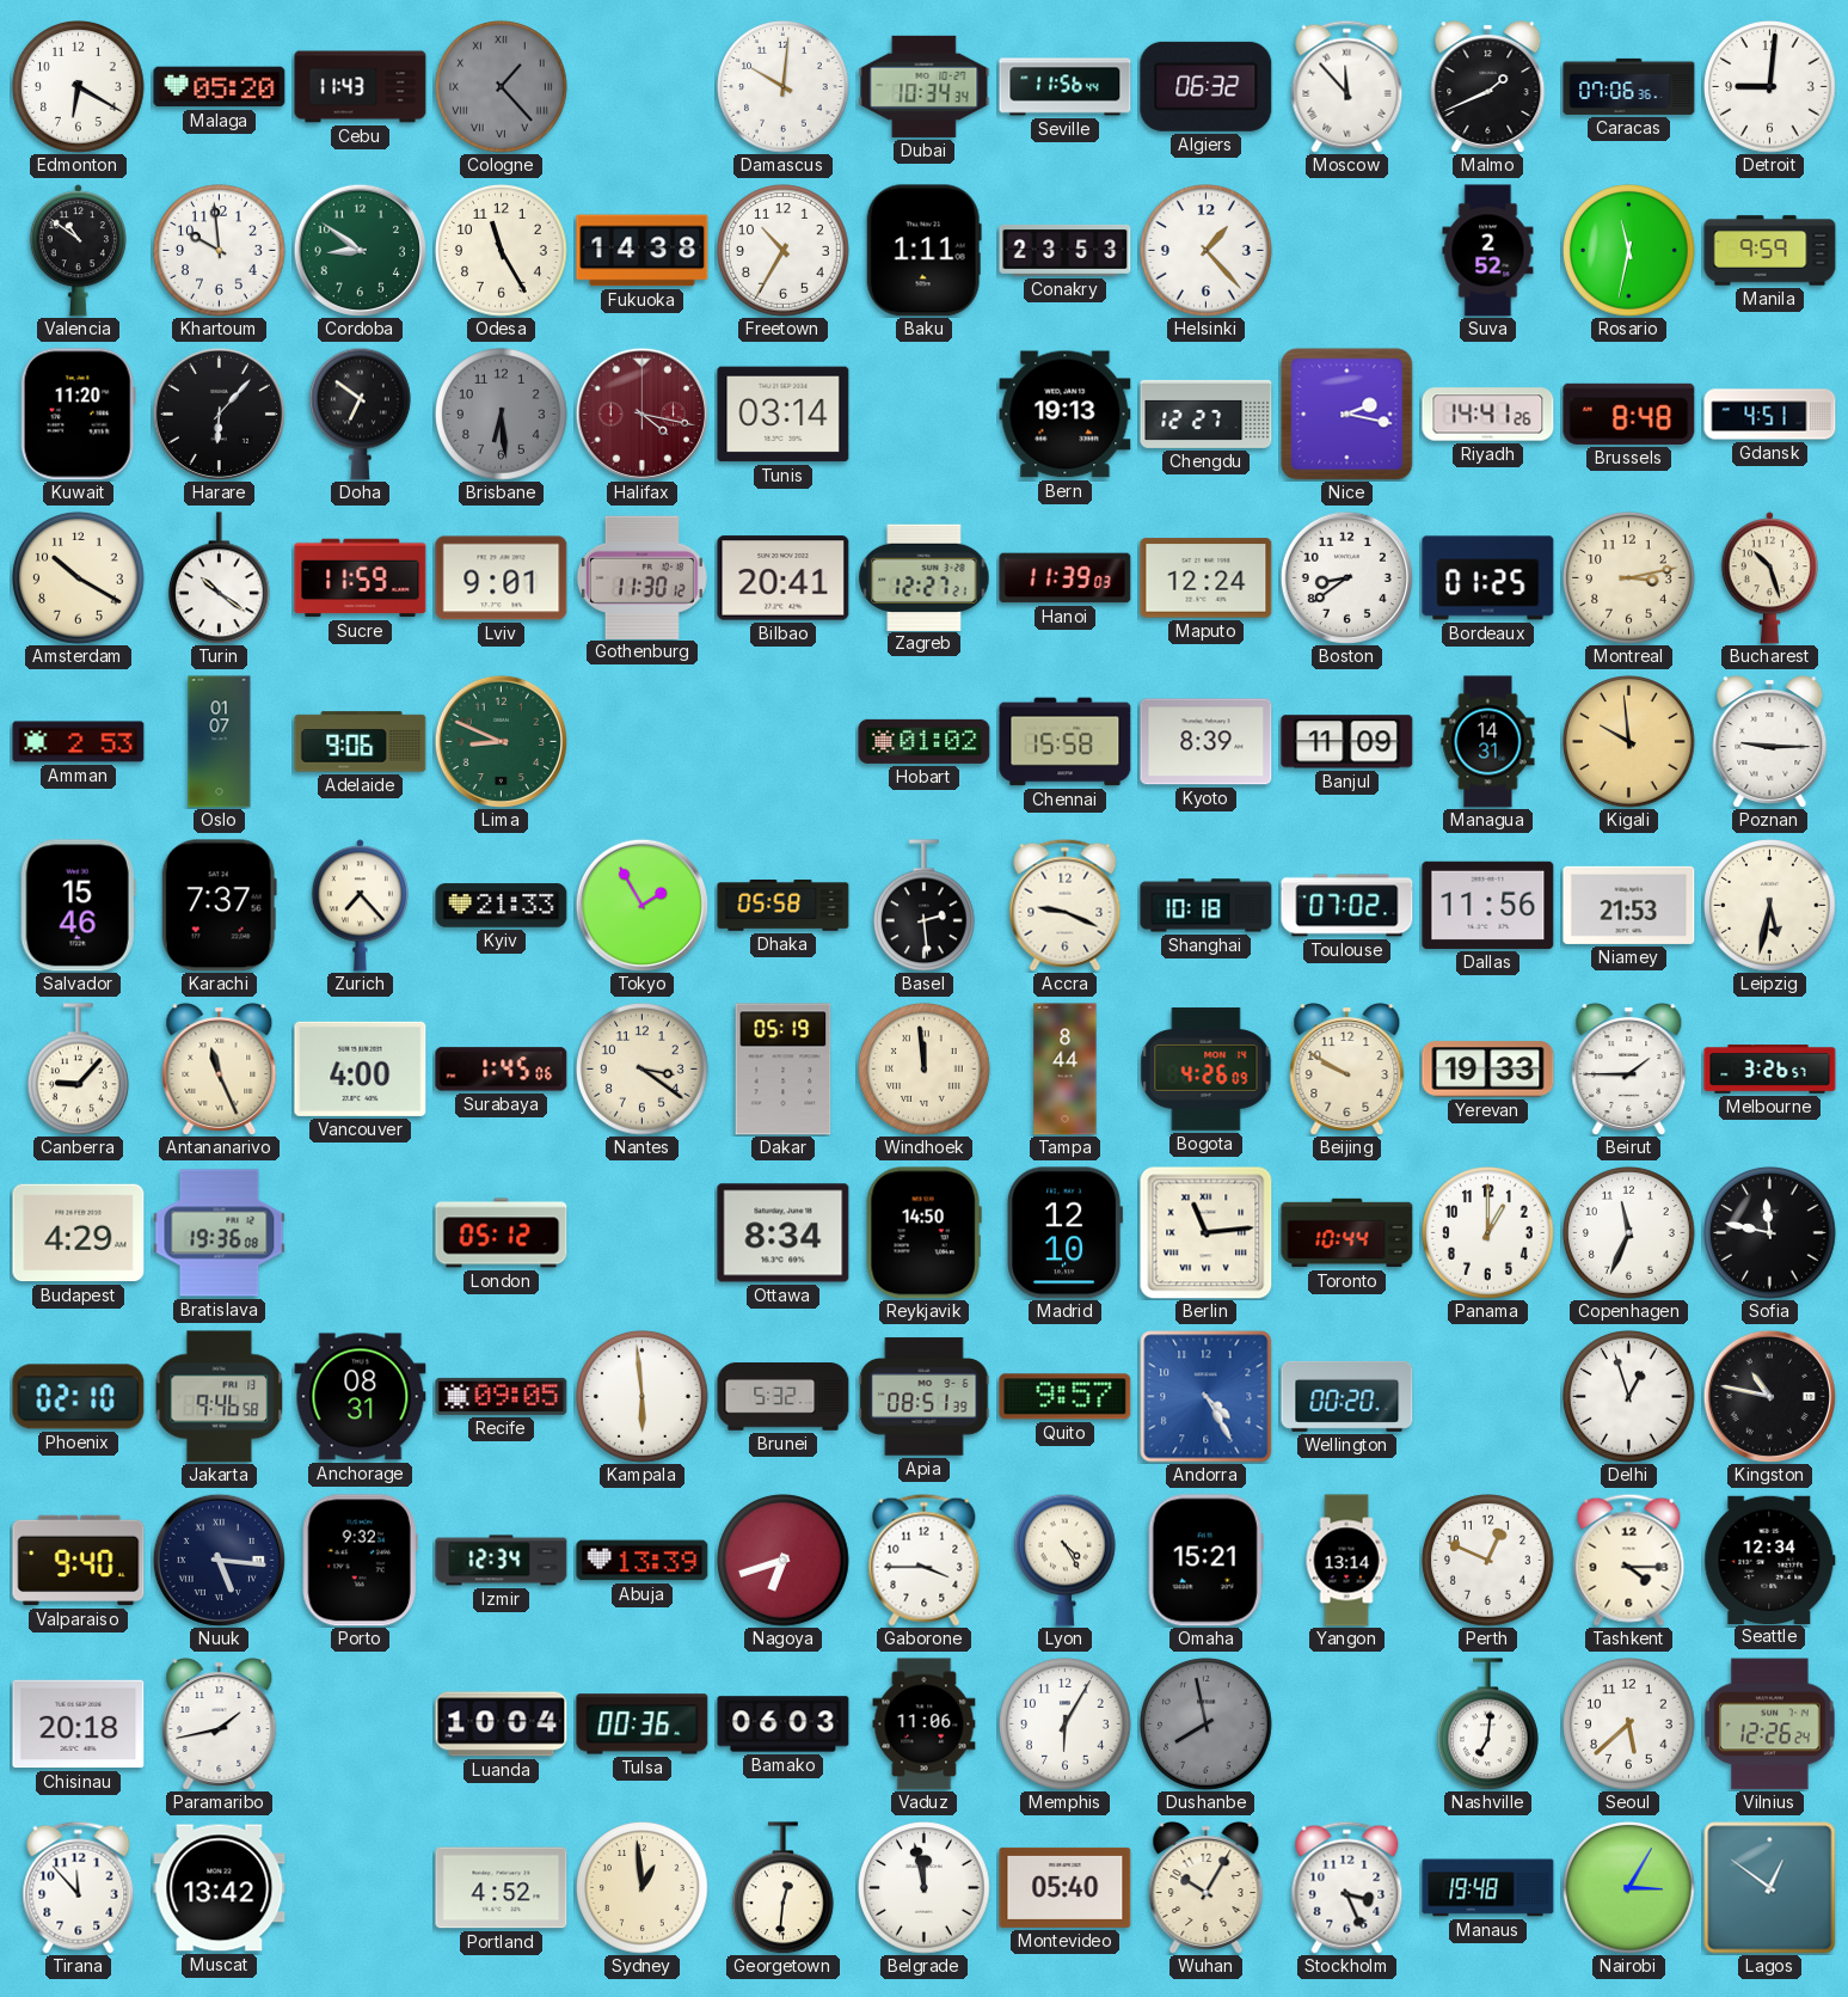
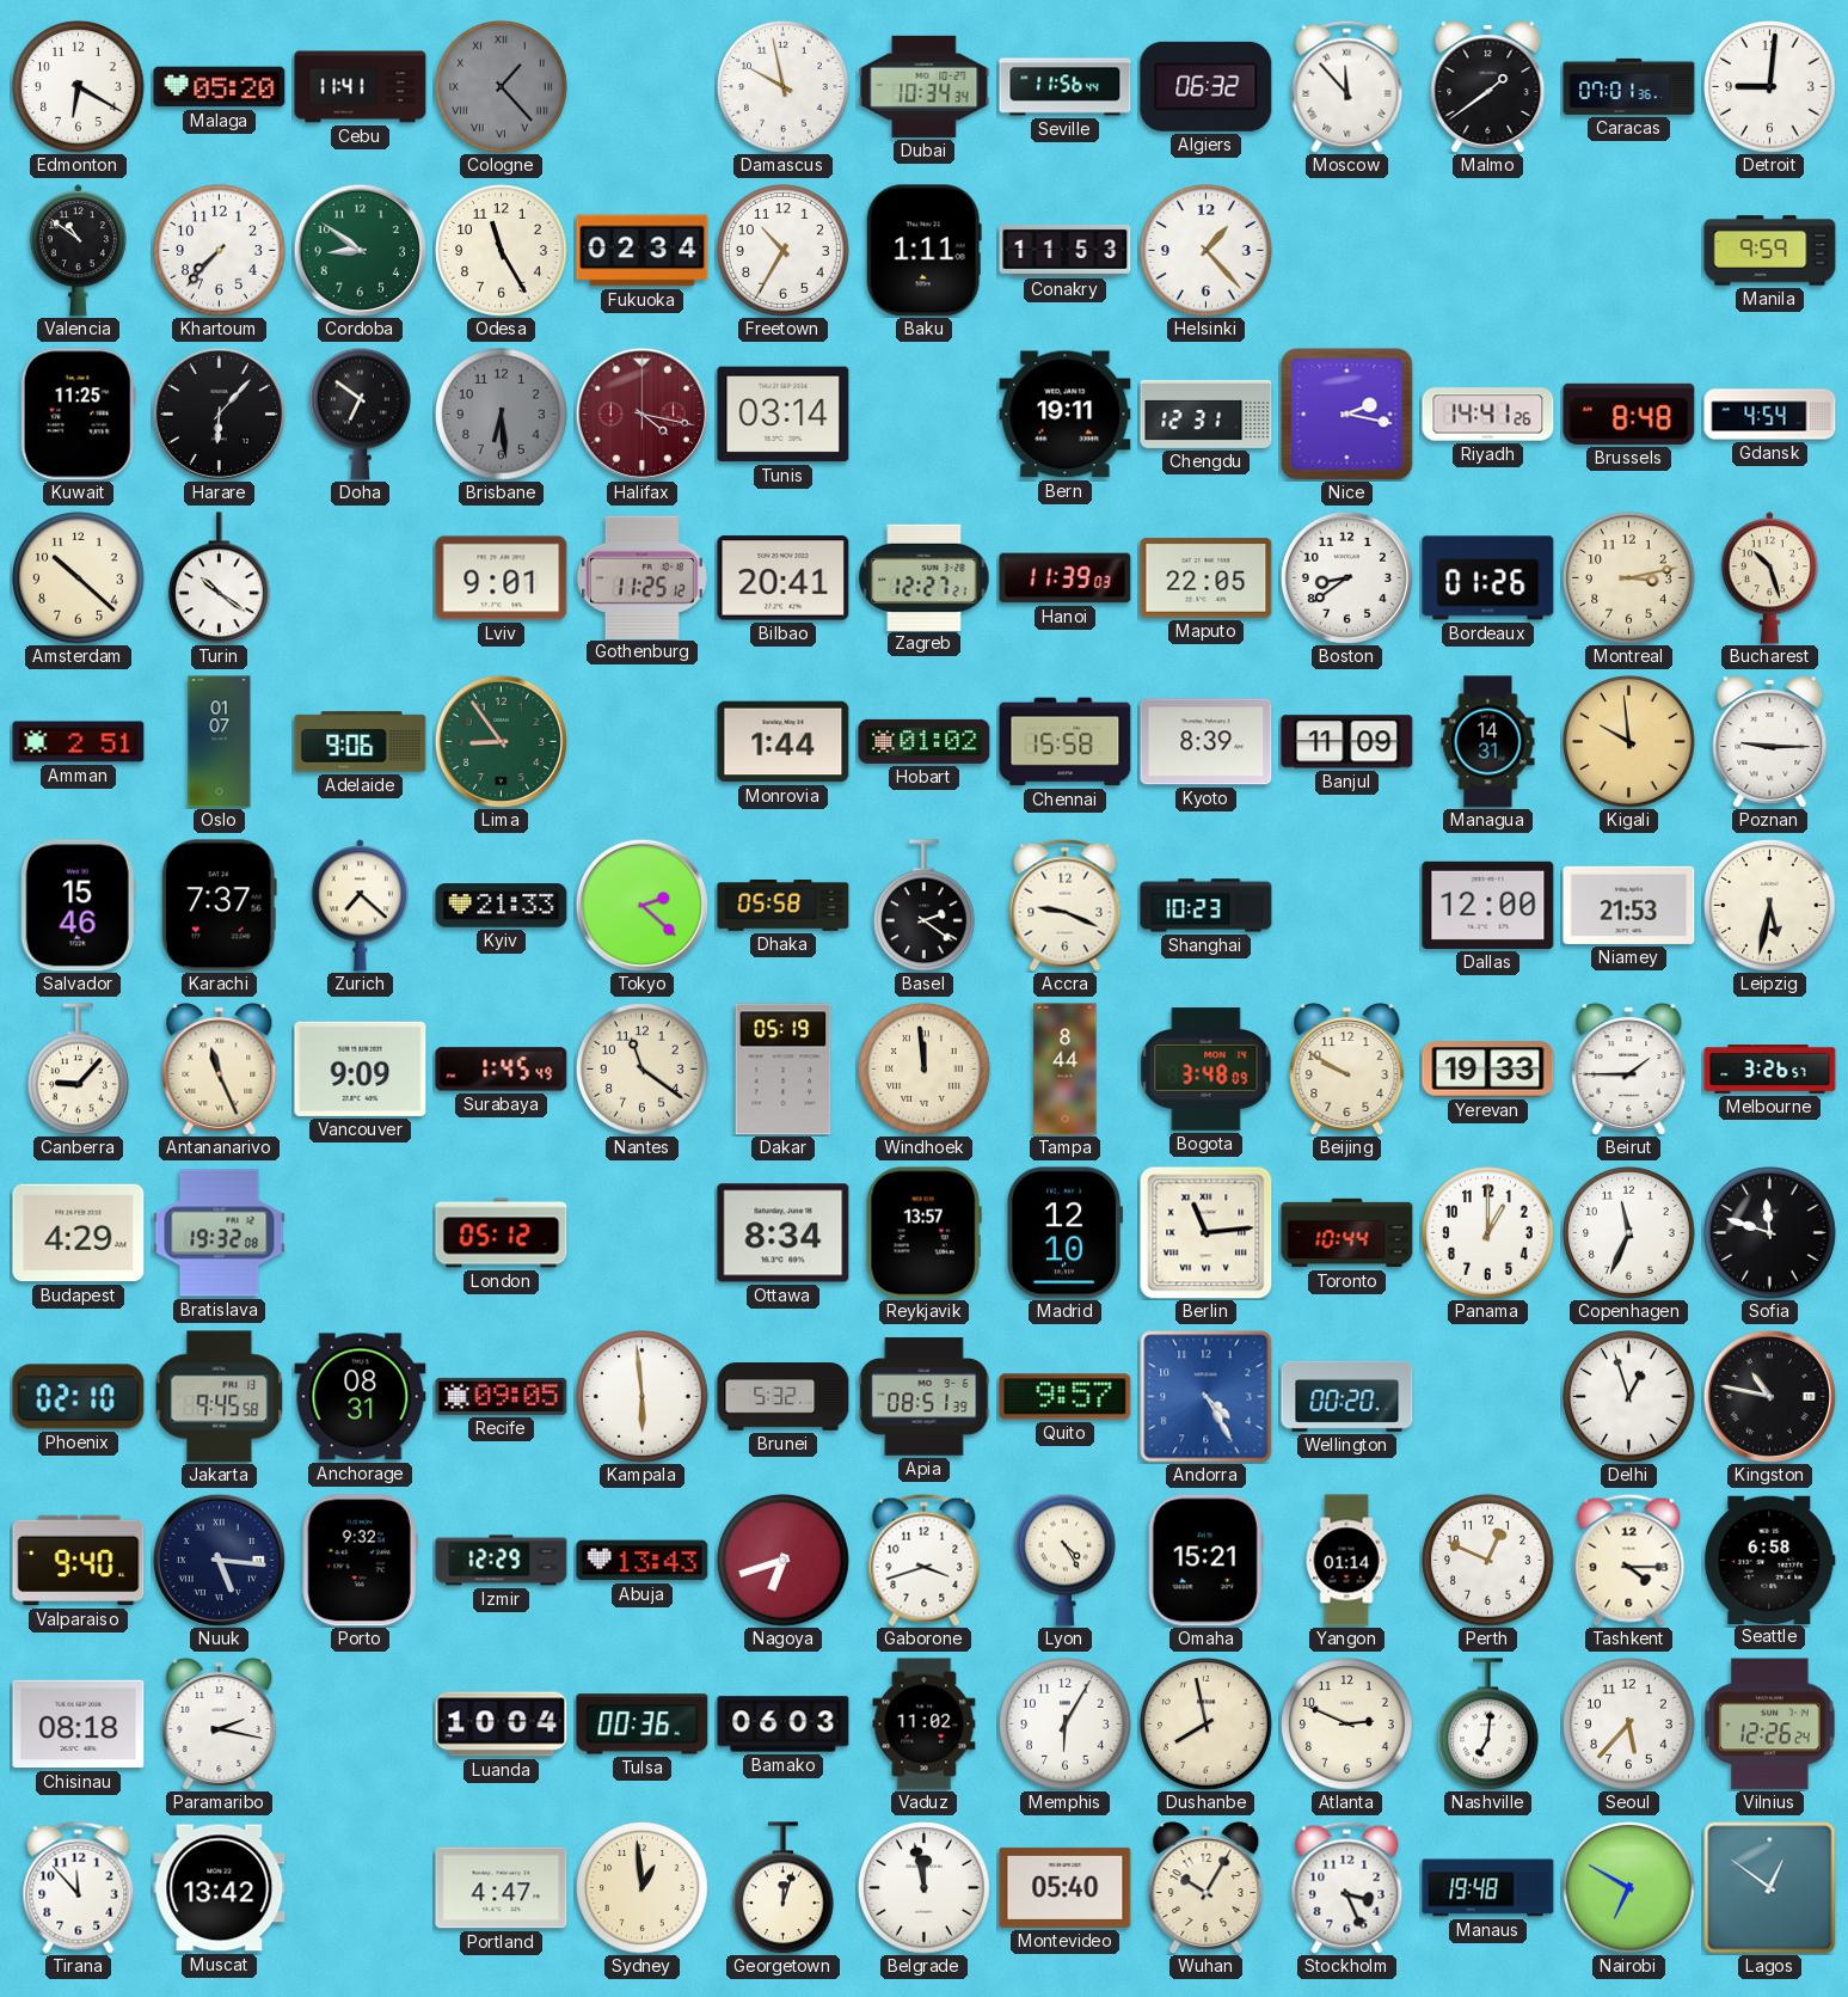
Cebu: 11:43 -> 11:41
Damascus: 10:01 -> 9:58
Malmo: 1:41 -> 1:39
Caracas: 07:06 -> 07:01
Khartoum: 9:59 -> 7:37
Fukuoka: 14:38 -> 02:34
Conakry: 23:53 -> 11:53
Suva: 2:52 -> none
Rosario: 11:32 -> none
Kuwait: 11:20 -> 11:25
Bern: 19:13 -> 19:11
Chengdu: 12:27 -> 12:31
Gdansk: 4:51 -> 4:54
Amsterdam: 10:20 -> 10:22
Sucre: 11:59 -> none
Gothenburg: 11:30 -> 11:25
Maputo: 12:24 -> 22:05
Bordeaux: 01:25 -> 01:26
Amman: 2:53 -> 2:51
Lima: 8:49 -> 8:54
Monrovia: none -> 1:44
Zurich: 7:23 -> 7:22
Tokyo: 1:55 -> 2:22
Basel: 2:29 -> 2:21
Shanghai: 10:18 -> 10:23
Toulouse: 07:02 -> none
Dallas: 11:56 -> 12:00
Vancouver: 4:00 -> 9:09
Surabaya: 1:45:06 -> 1:45:49
Nantes: 3:21 -> 11:21
Bogota: 4:26 -> 3:48
Bratislava: 19:36 -> 19:32
Reykjavik: 14:50 -> 13:57
Sofia: 11:47 -> 11:48
Jakarta: 9:46 -> 9:45
Izmir: 12:34 -> 12:29
Abuja: 13:39 -> 13:43
Gaborone: 3:45 -> 3:42
Yangon: 13:14 -> 01:14
Seattle: 12:34 -> 6:58
Chisinau: 20:18 -> 08:18
Paramaribo: 1:43 -> 2:17
Vaduz: 11:06 -> 11:02
Dushanbe dial: grey -> cream
Atlanta: none -> 2:49
Seoul: 5:38 -> 5:37
Portland: 4:52 -> 4:47
Georgetown: 12:31 -> 12:03
Nairobi: 3:05 -> 6:50
